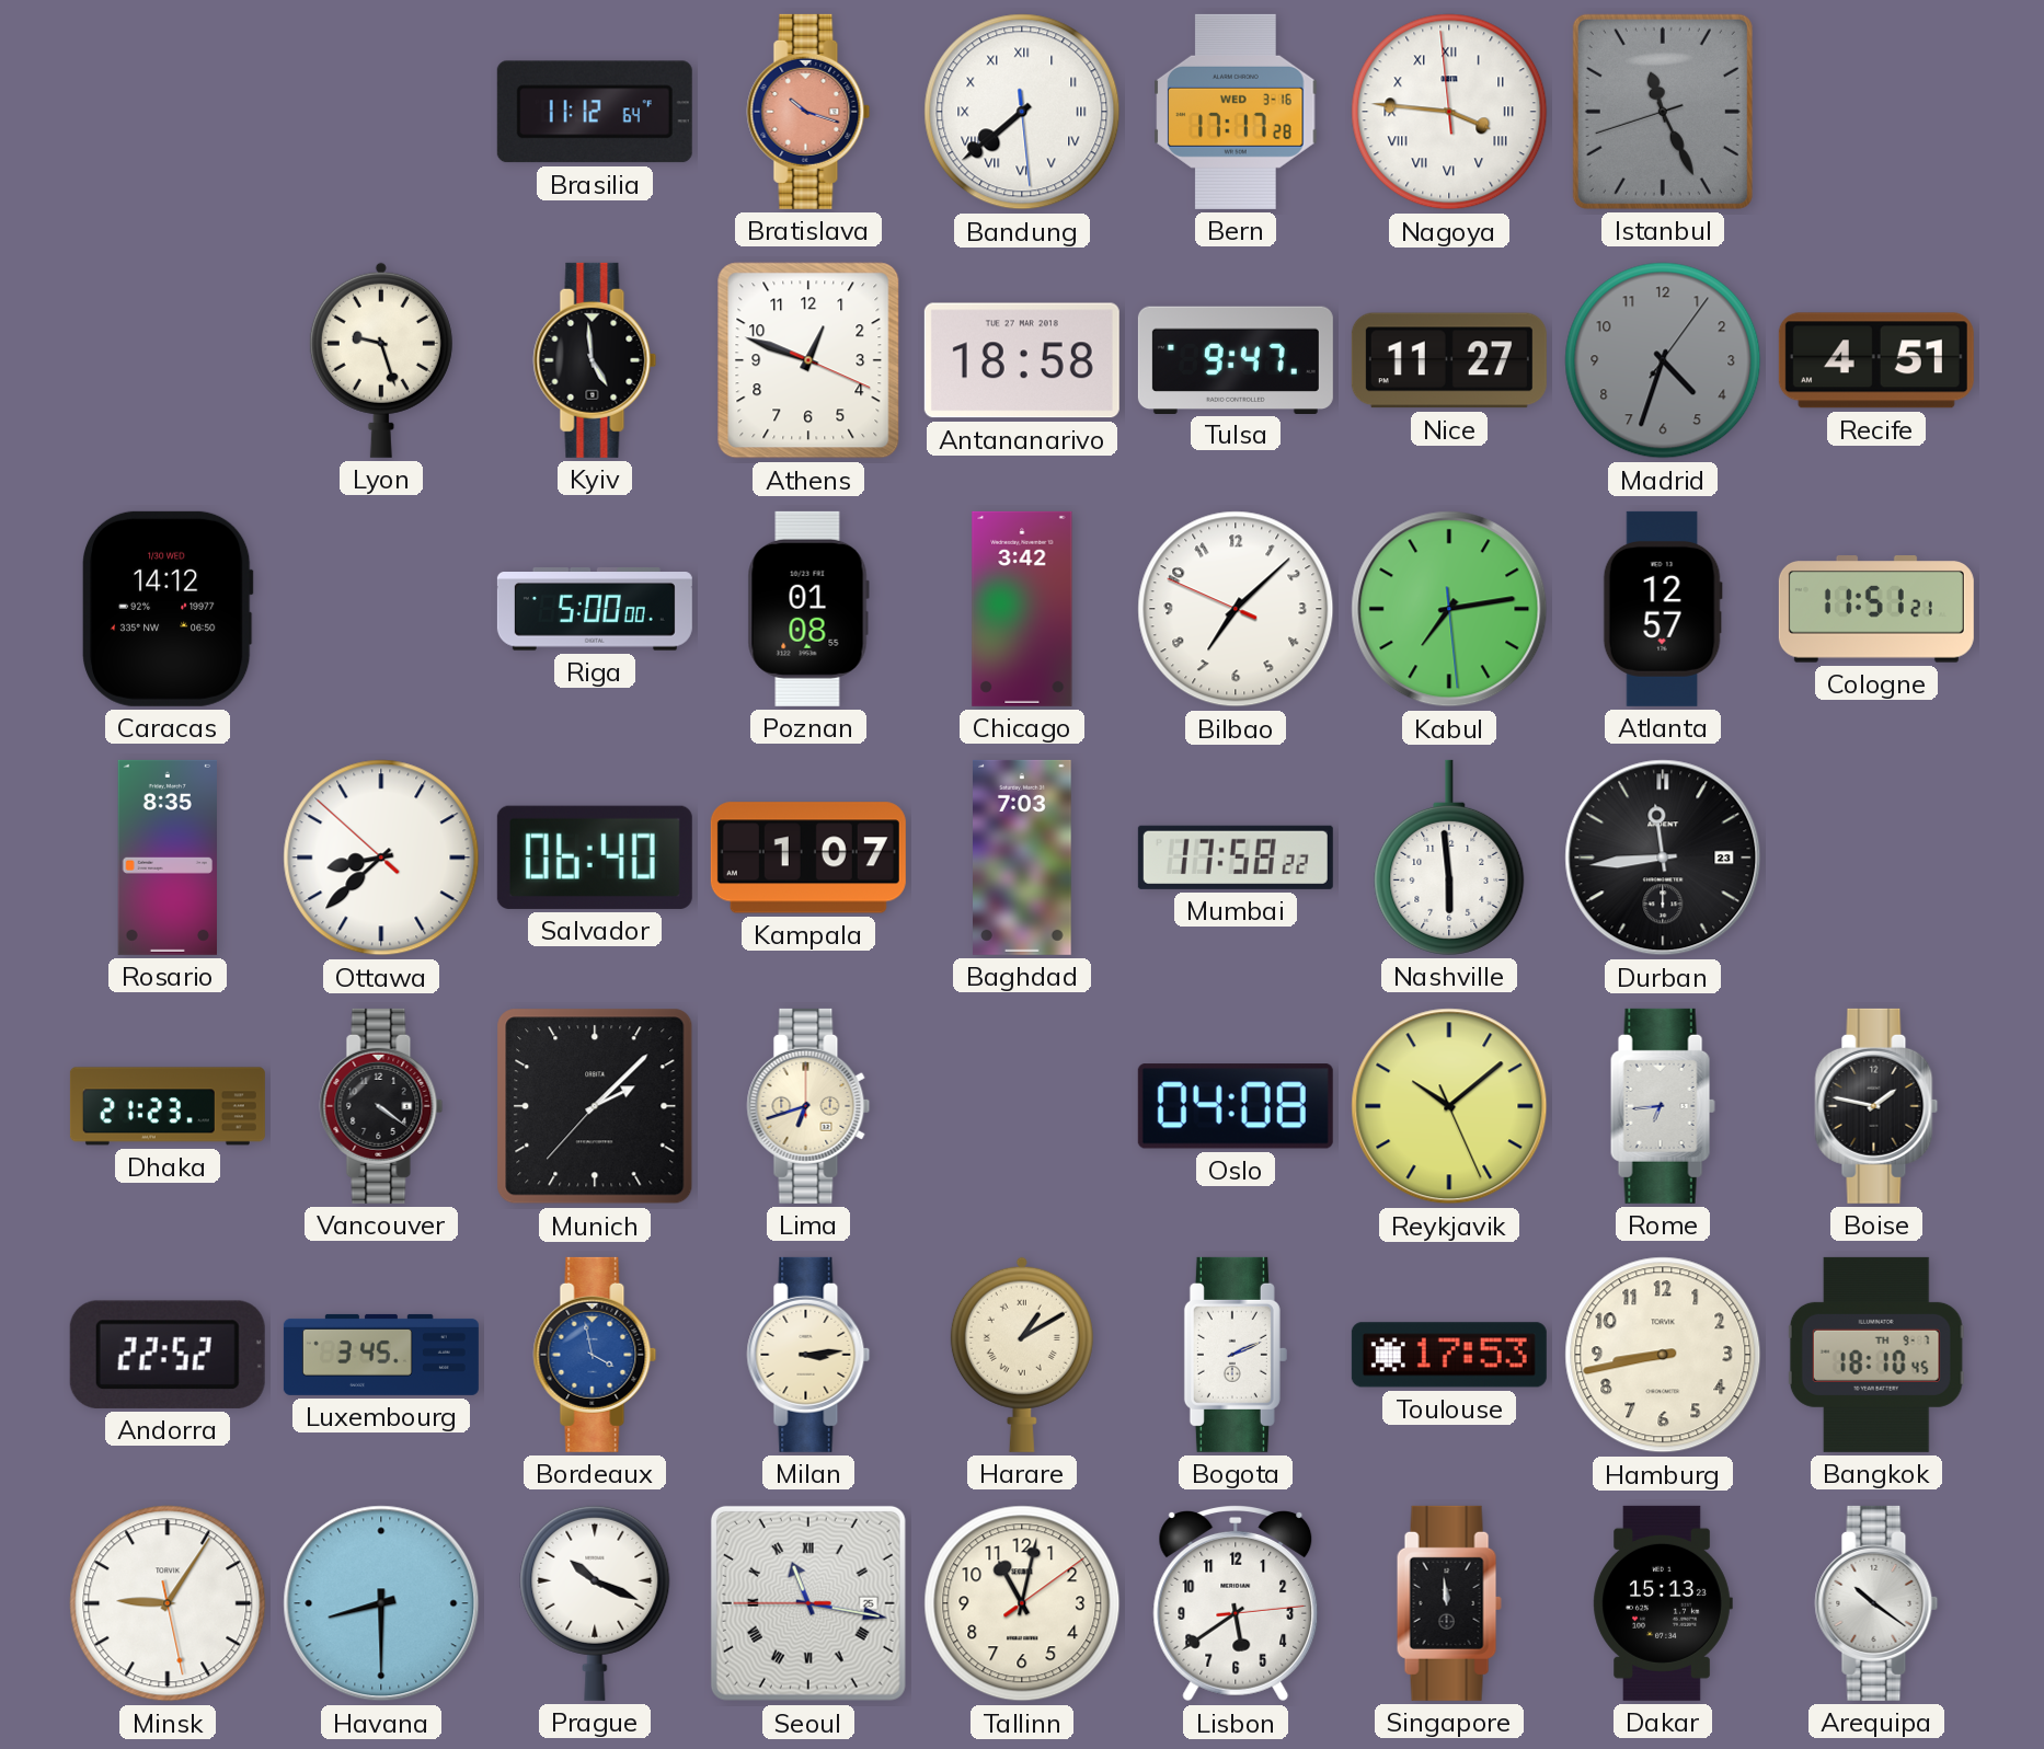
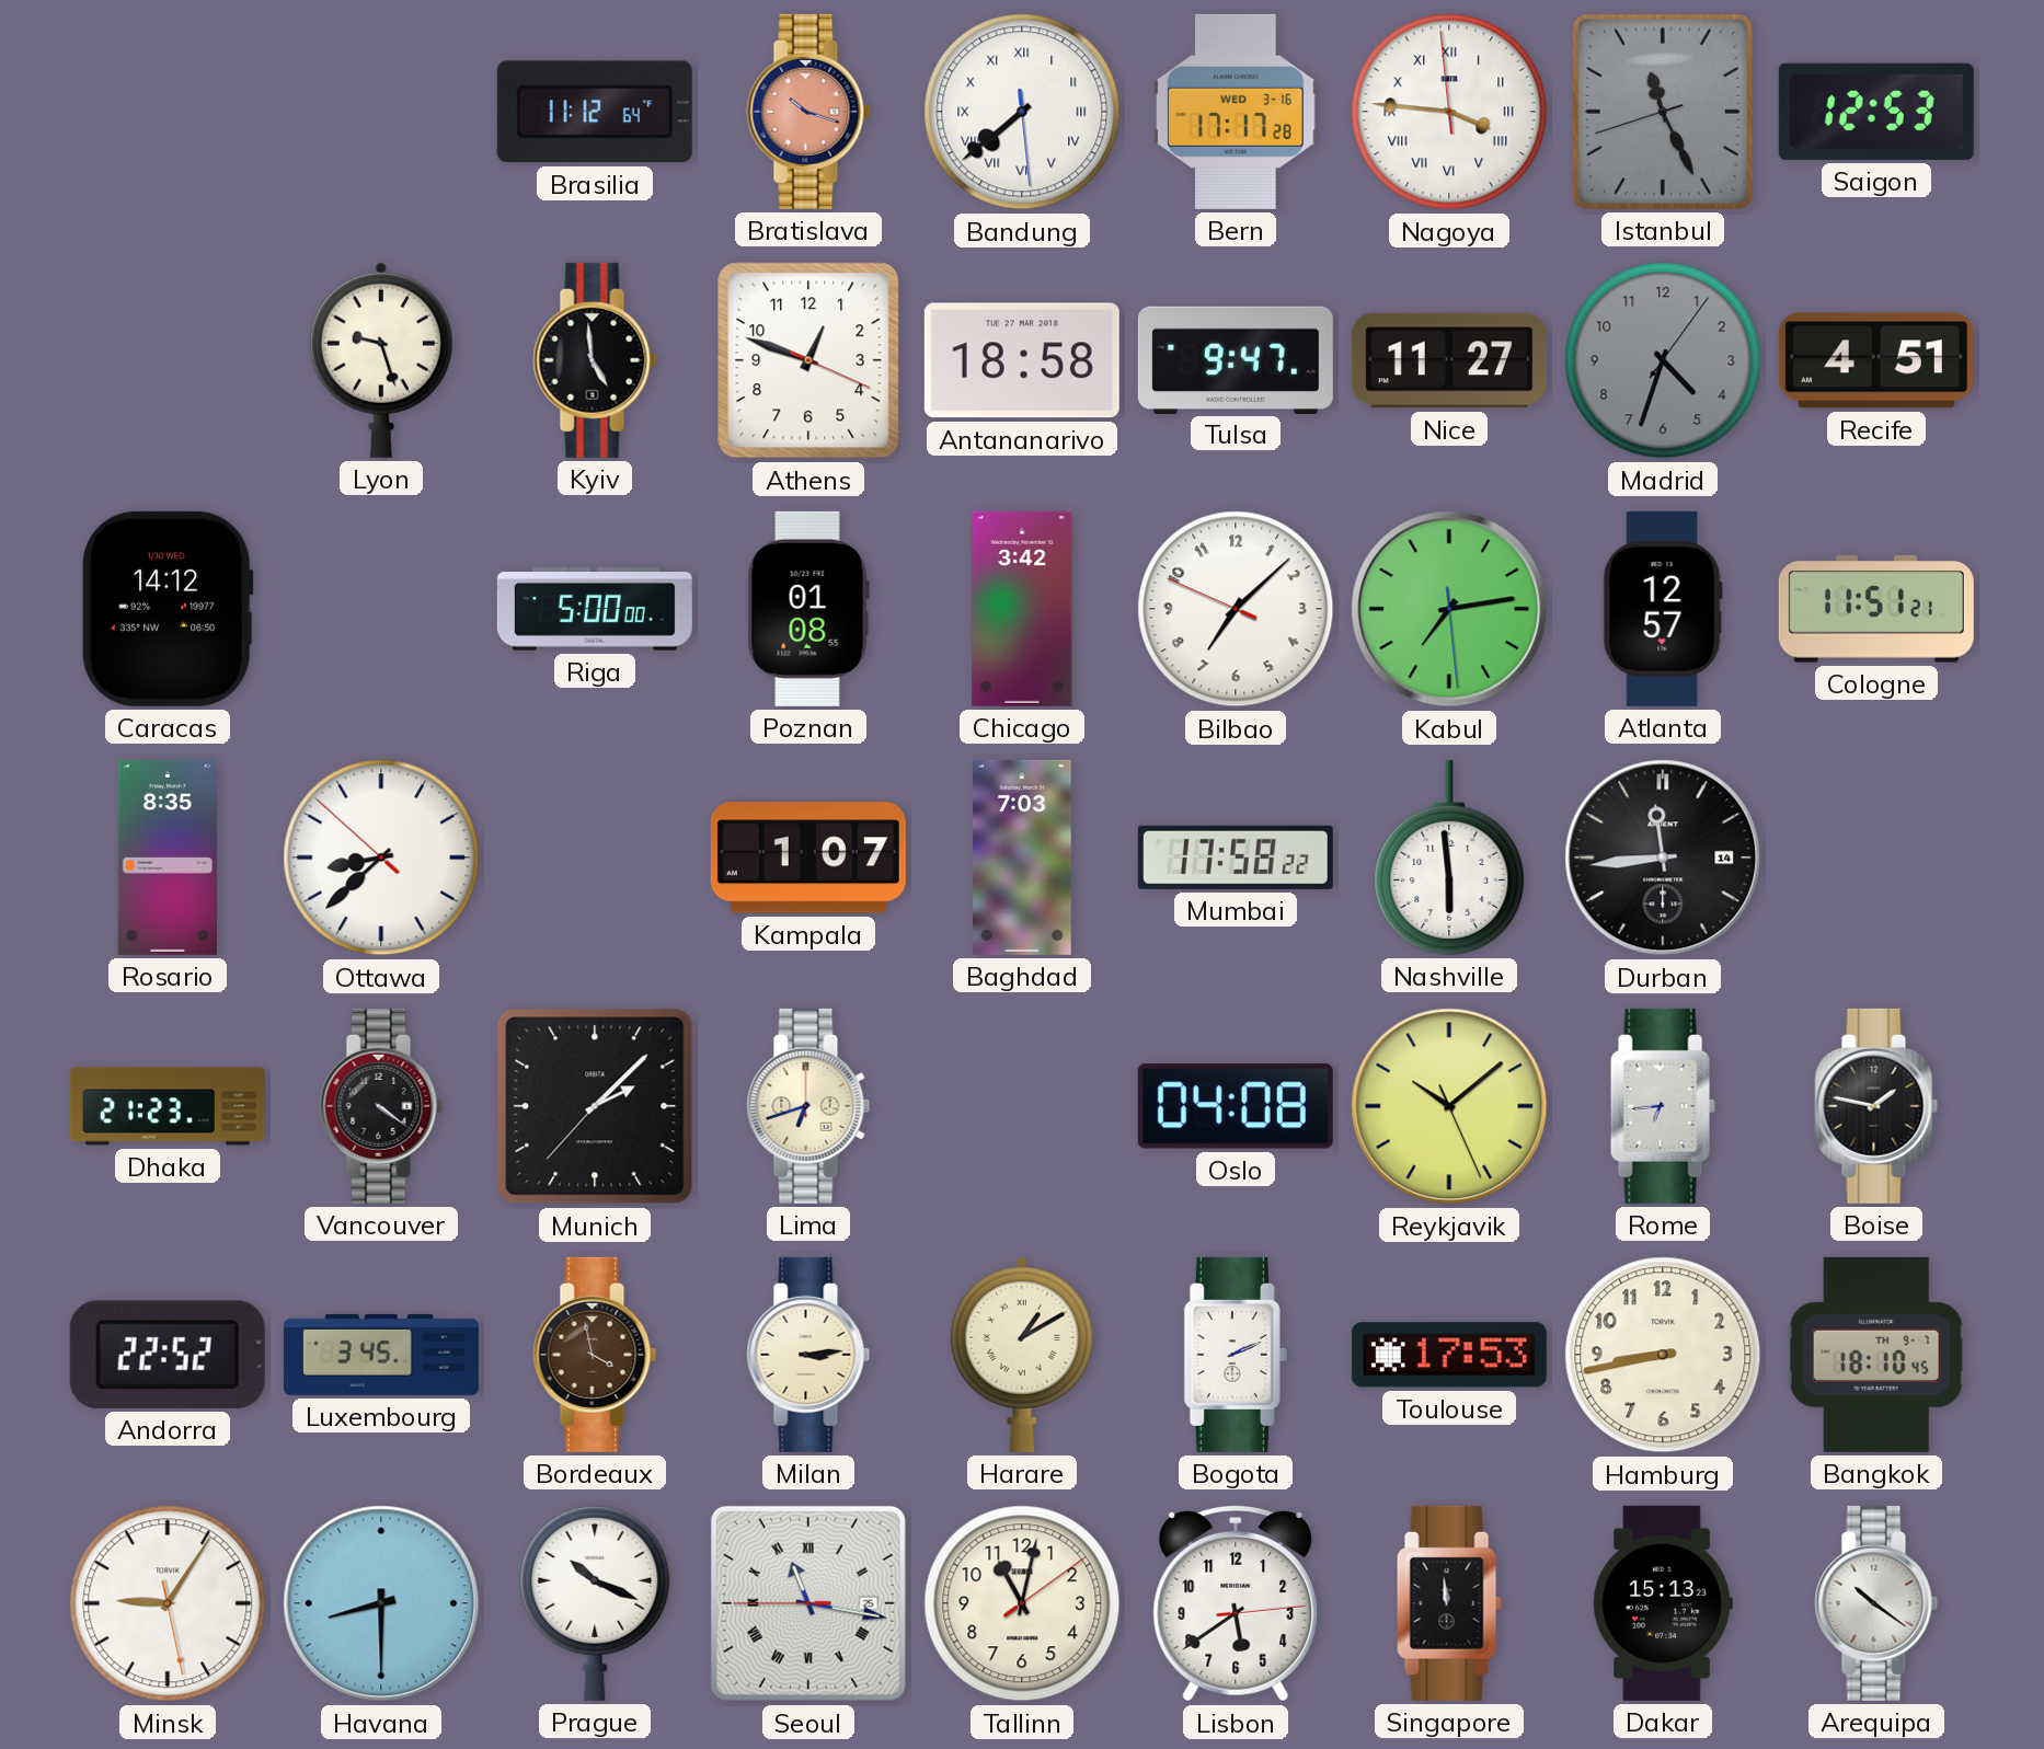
Saigon: none -> 12:53
Salvador: 06:40 -> none
Durban date: 23 -> 14
Bordeaux dial: blue -> brown
